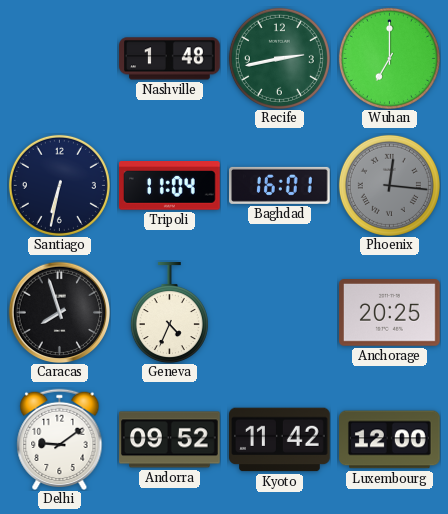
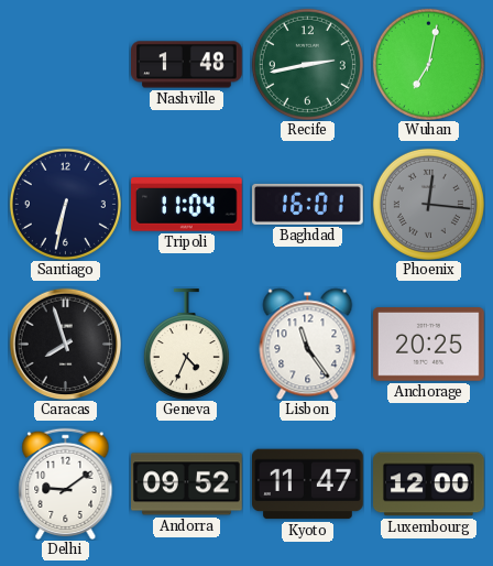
Wuhan: 7:00 -> 7:02
Lisbon: none -> 11:24
Kyoto: 11:42 -> 11:47
